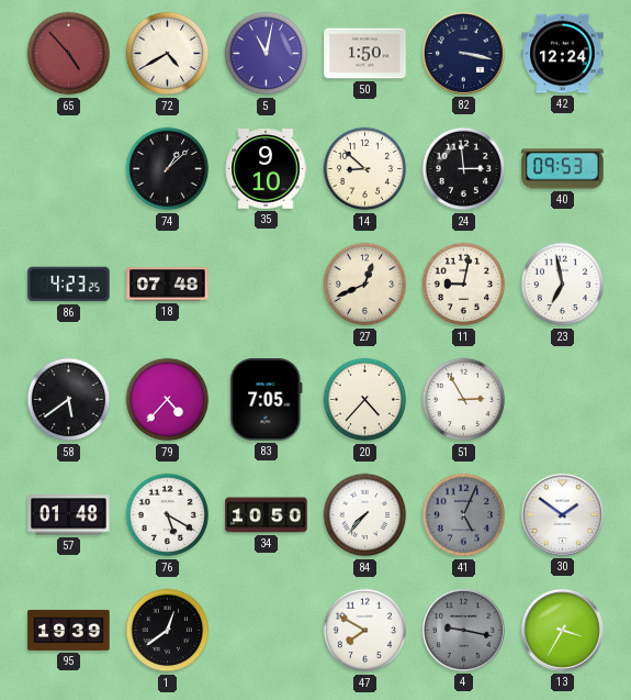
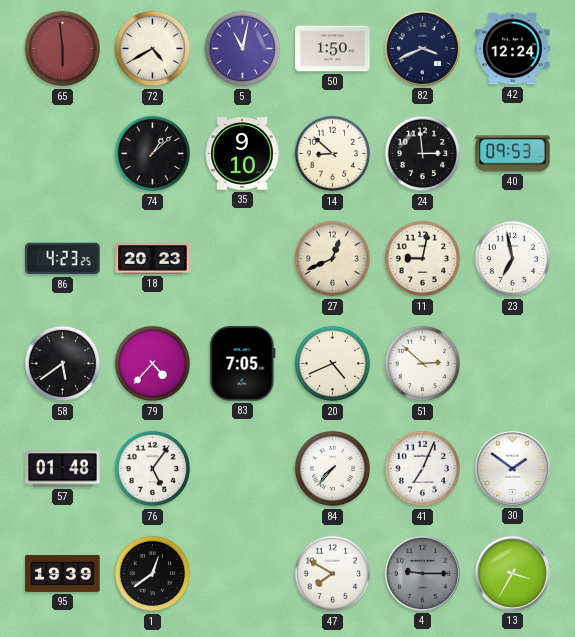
65: 4:53 -> 5:59
82: 3:17 -> 3:41
18: 07:48 -> 20:23
20: 4:37 -> 4:41
51: 2:55 -> 2:52
76: 5:20 -> 5:06
34: 10:50 -> none
41: 5:04 -> 7:04
41 dial: grey -> white
4: 9:17 -> 9:15
